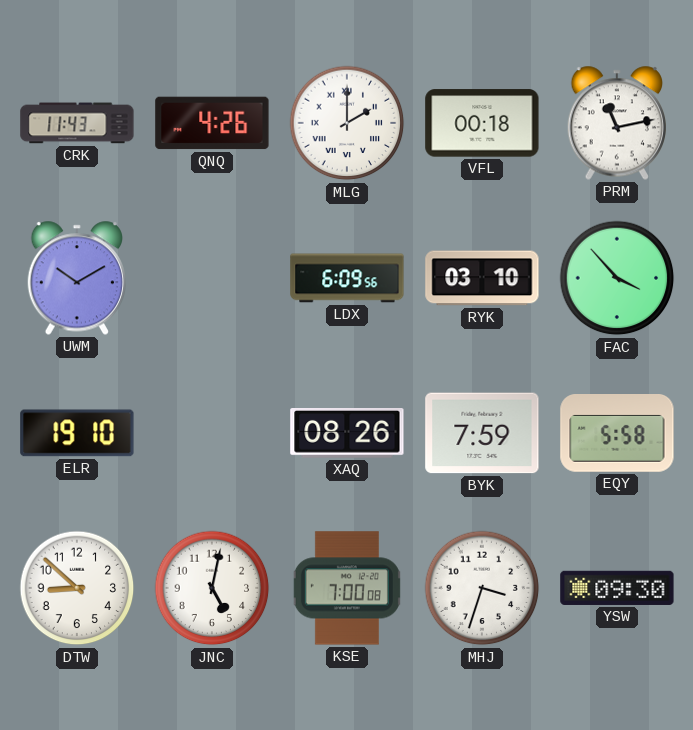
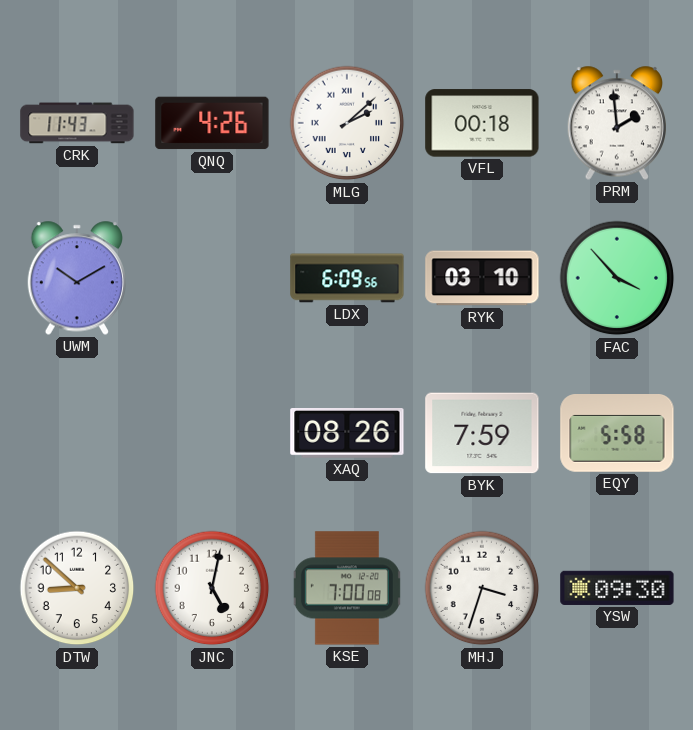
MLG: 2:00 -> 2:08
PRM: 11:13 -> 1:59
ELR: 19:10 -> none
